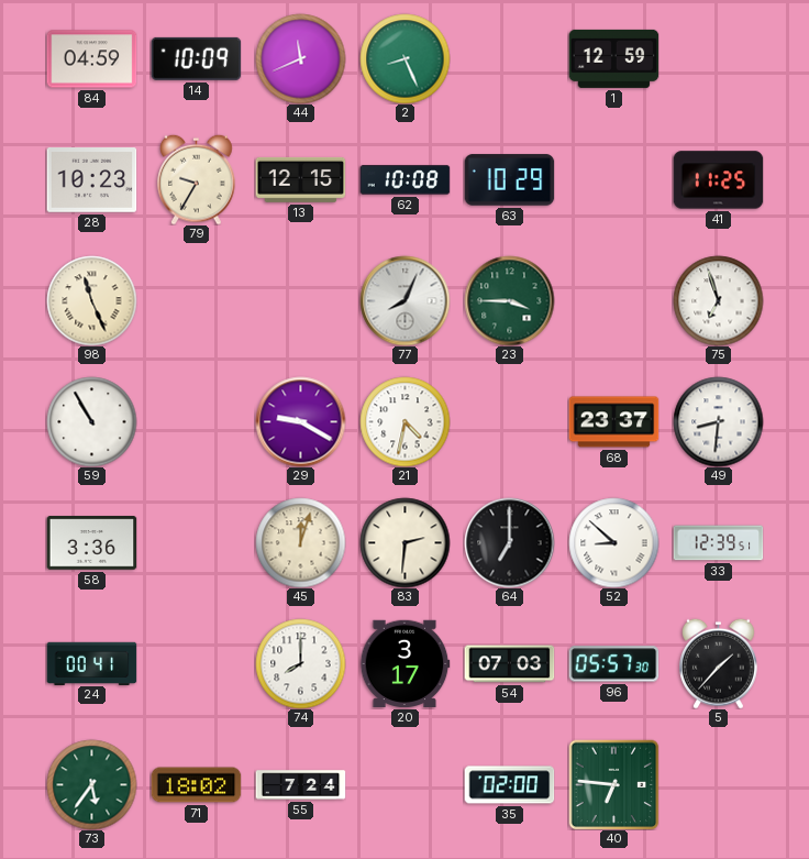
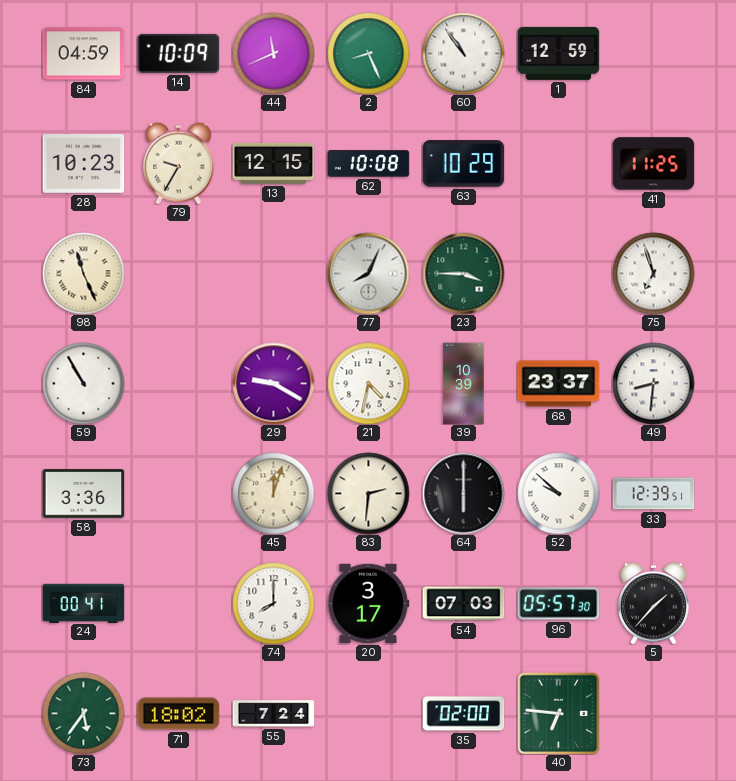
60: none -> 10:54
39: none -> 10:39
64: 7:00 -> 6:00
52: 8:52 -> 9:52
